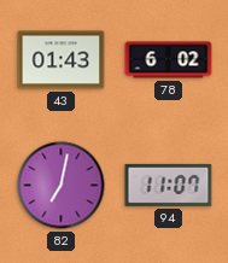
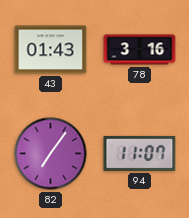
78: 6:02 -> 3:16
82: 7:02 -> 7:06
